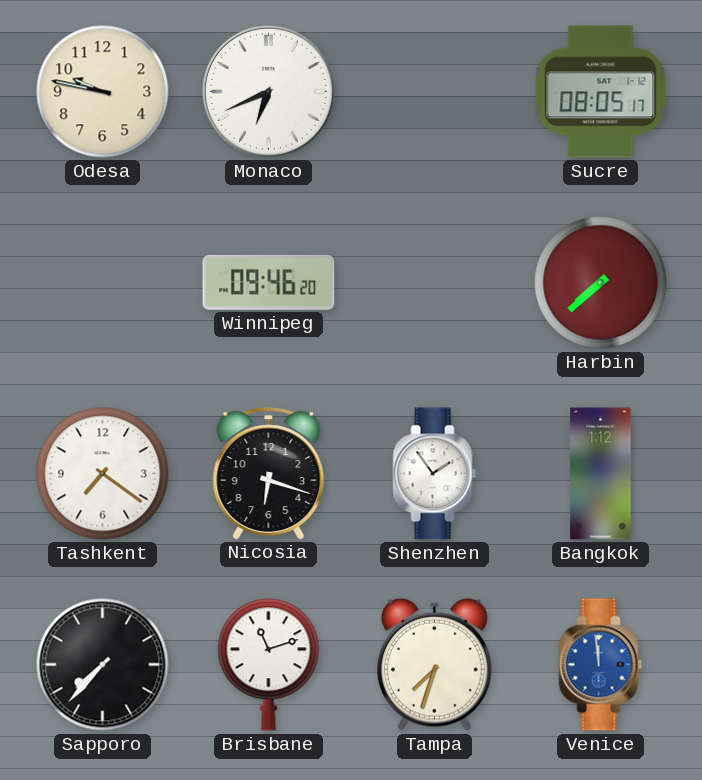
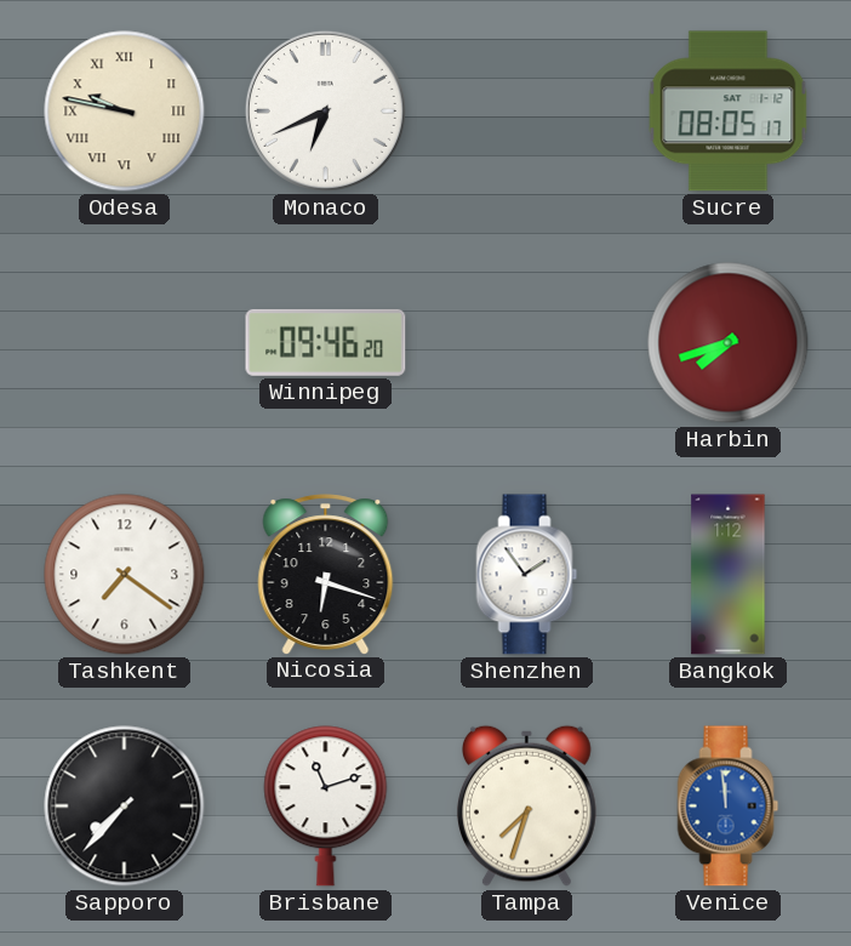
Odesa numerals: Arabic -> Roman
Harbin: 7:38 -> 7:42
